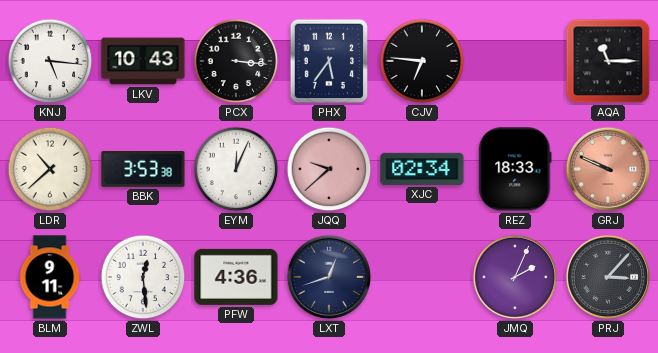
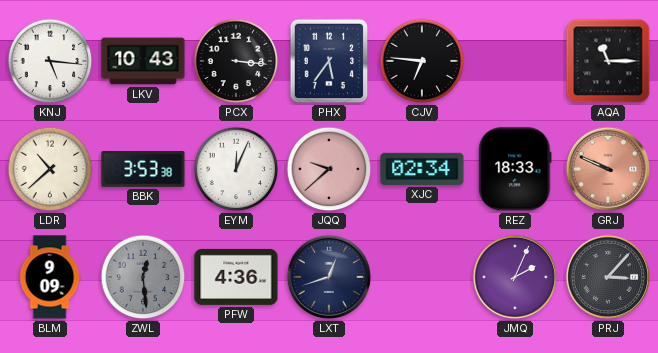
BLM: 9:11 -> 9:09
ZWL dial: white -> grey
